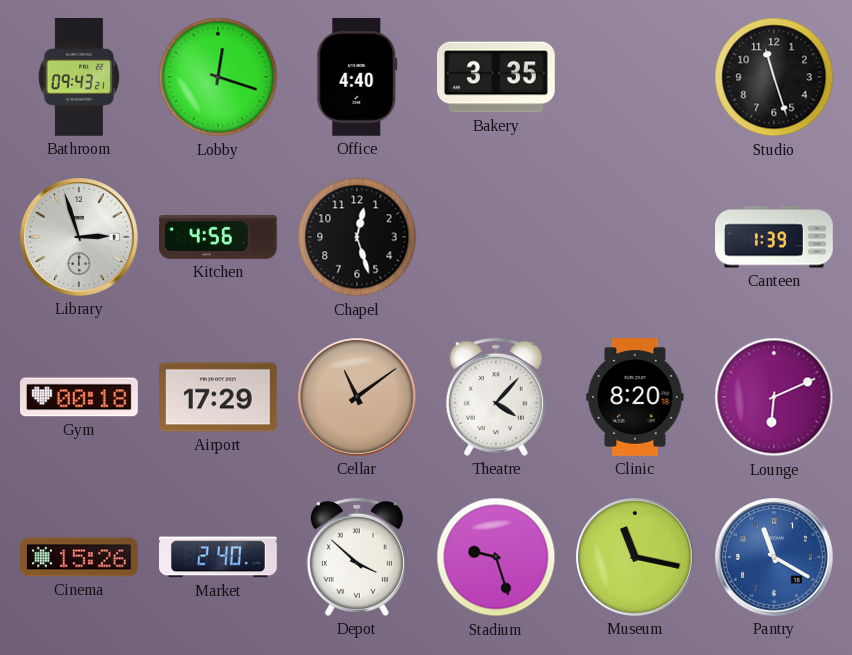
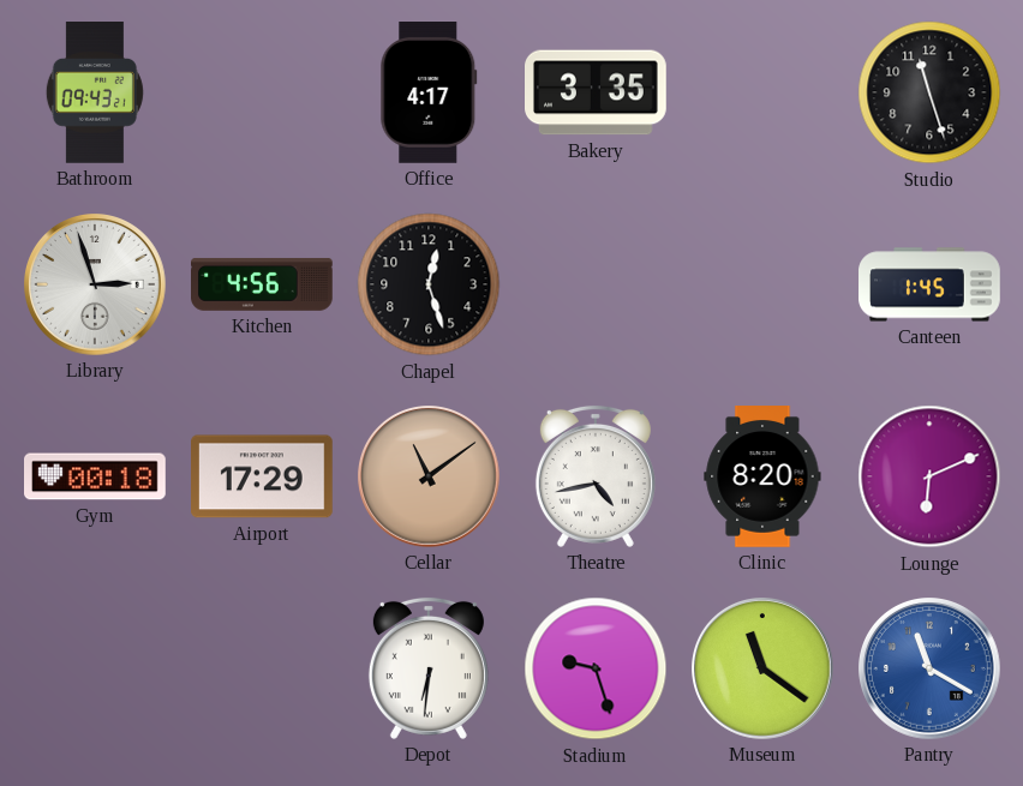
Lobby: 12:18 -> none
Office: 4:40 -> 4:17
Canteen: 1:39 -> 1:45
Theatre: 4:07 -> 4:43
Cinema: 15:26 -> none
Market: 2:40 -> none
Depot: 3:52 -> 6:31
Museum: 11:17 -> 11:21
